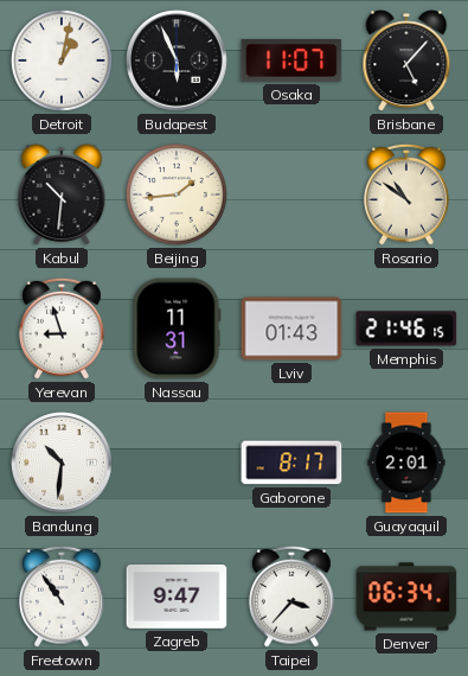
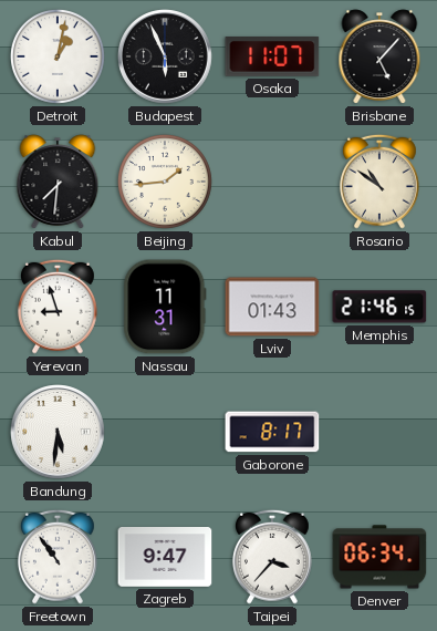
Kabul: 10:31 -> 7:31
Bandung: 10:31 -> 5:31
Guayaquil: 2:01 -> none
